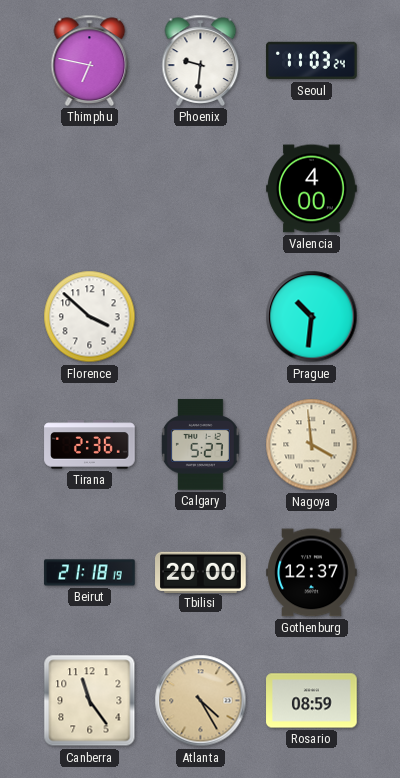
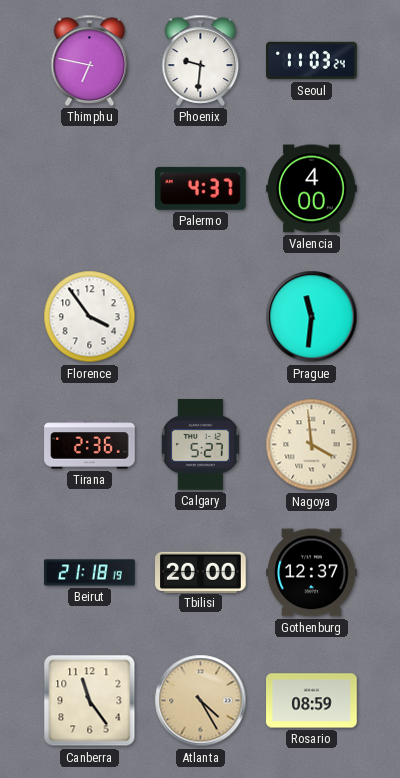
Palermo: none -> 4:37
Florence: 3:52 -> 3:54
Prague: 10:31 -> 11:31
